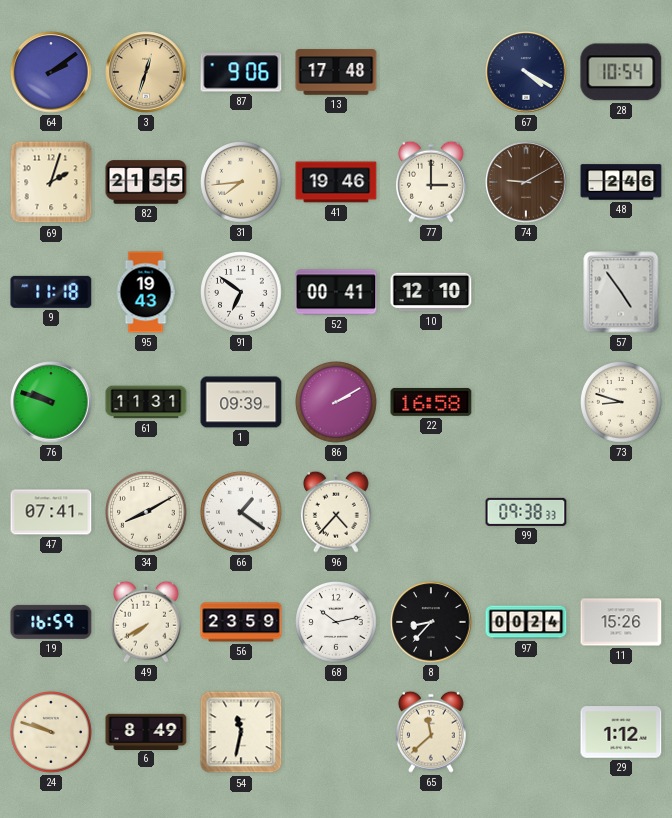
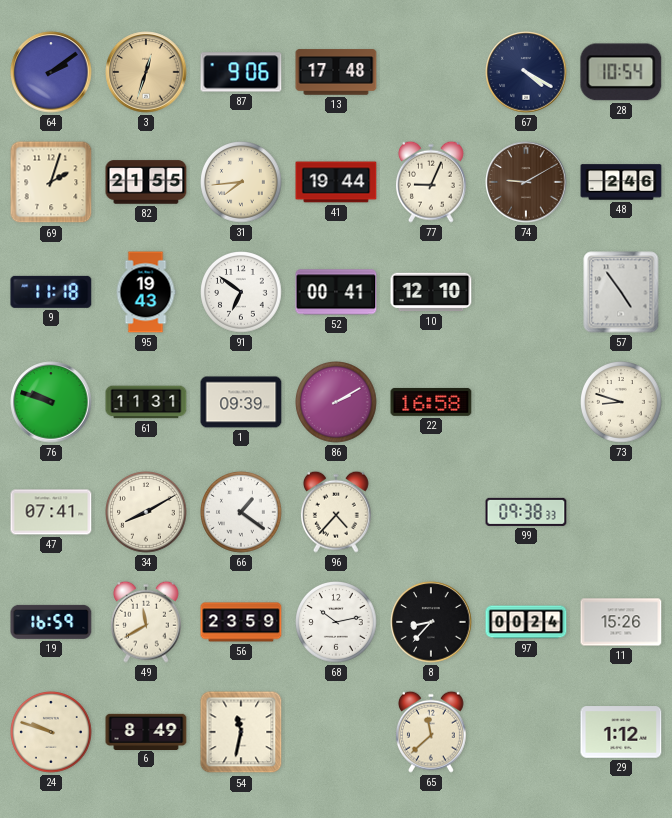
41: 19:46 -> 19:44
77: 3:00 -> 9:04
49: 7:40 -> 11:40
